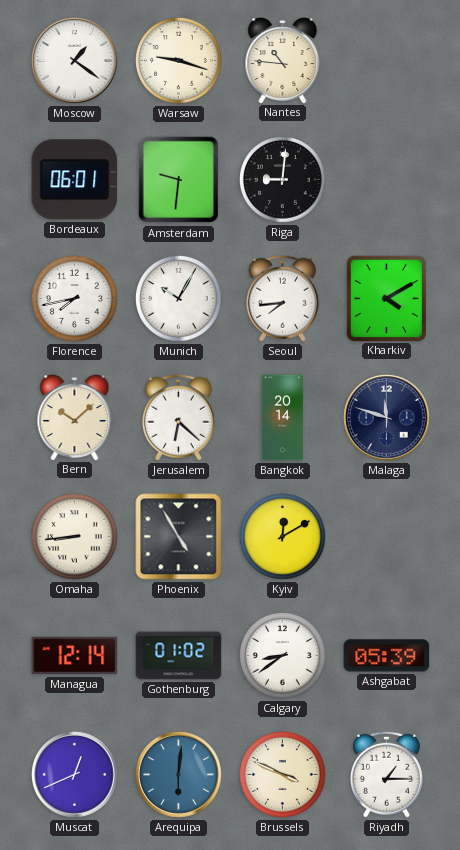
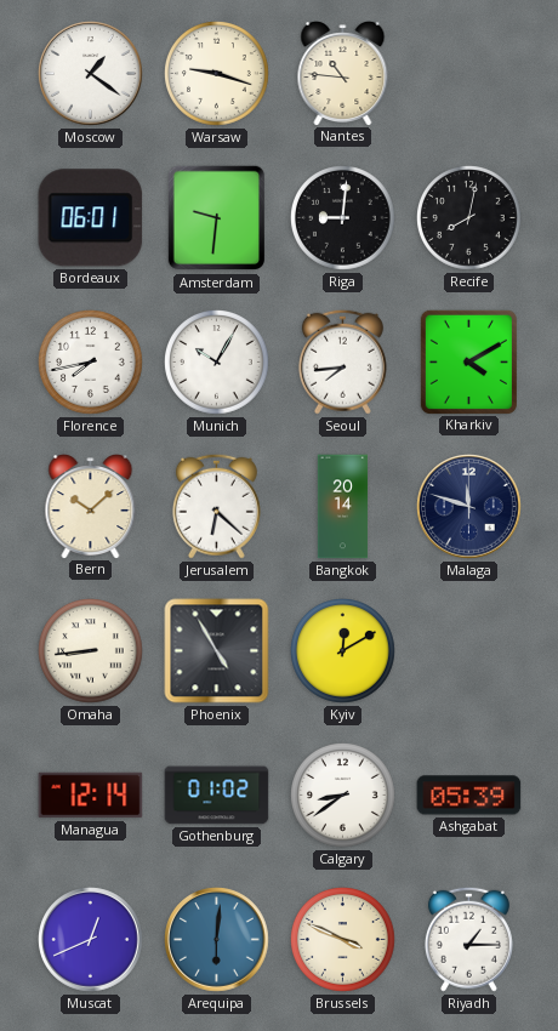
Recife: none -> 8:02
